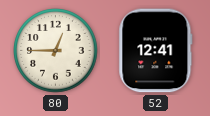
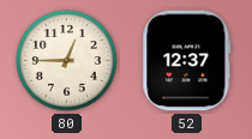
52: 12:41 -> 12:37
